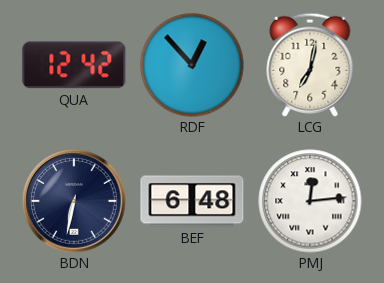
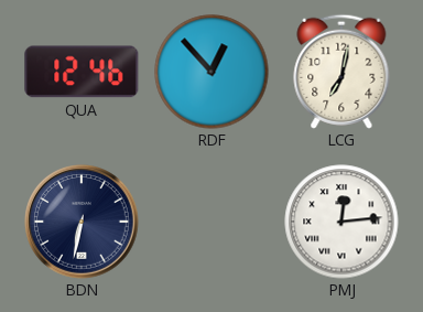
QUA: 12:42 -> 12:46
BEF: 6:48 -> none
